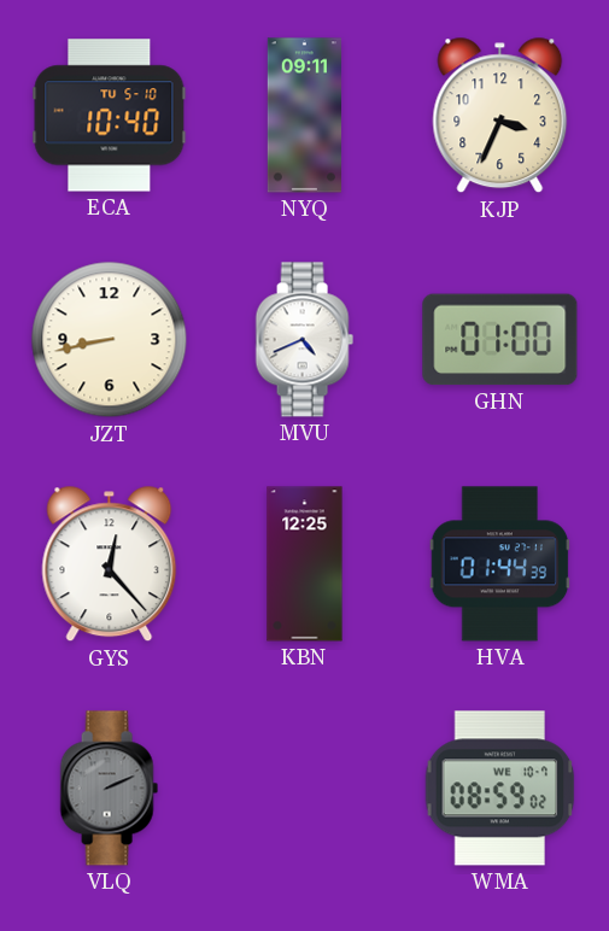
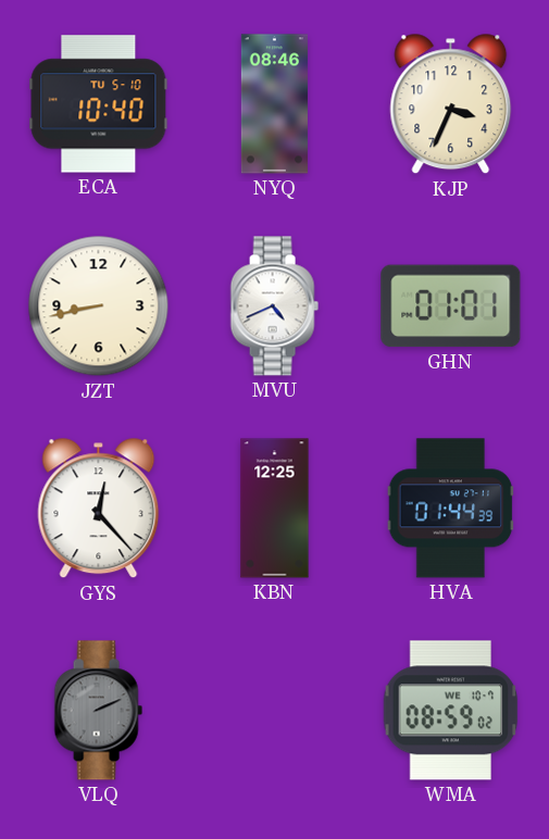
NYQ: 09:11 -> 08:46
GHN: 01:00 -> 01:01
